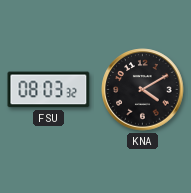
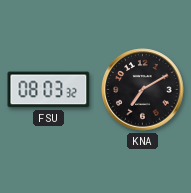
KNA: 4:10 -> 7:10
